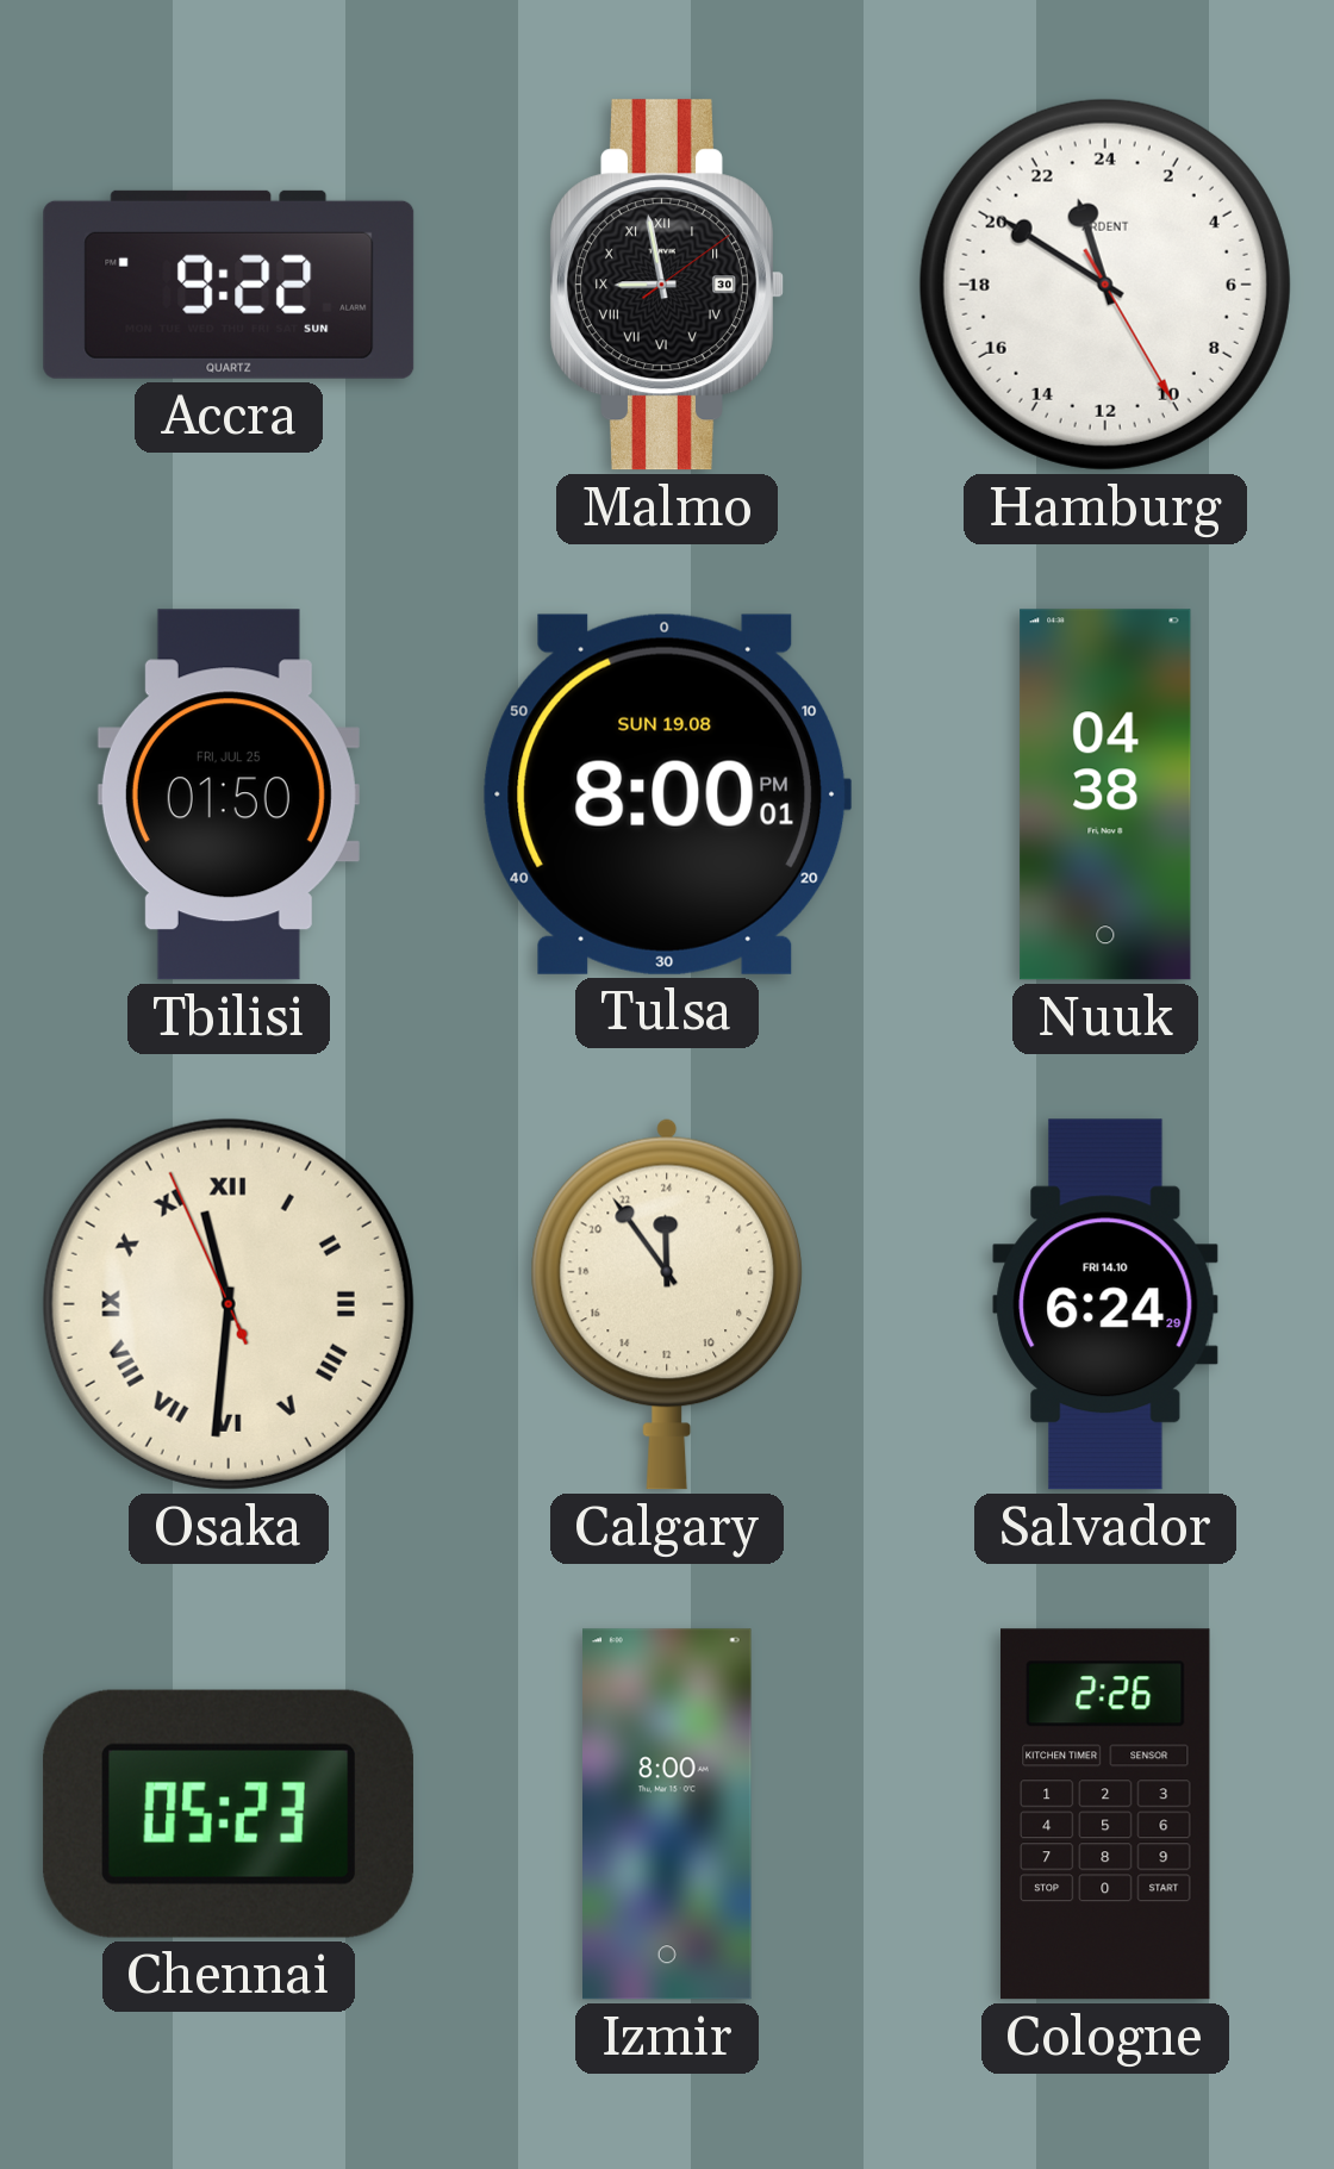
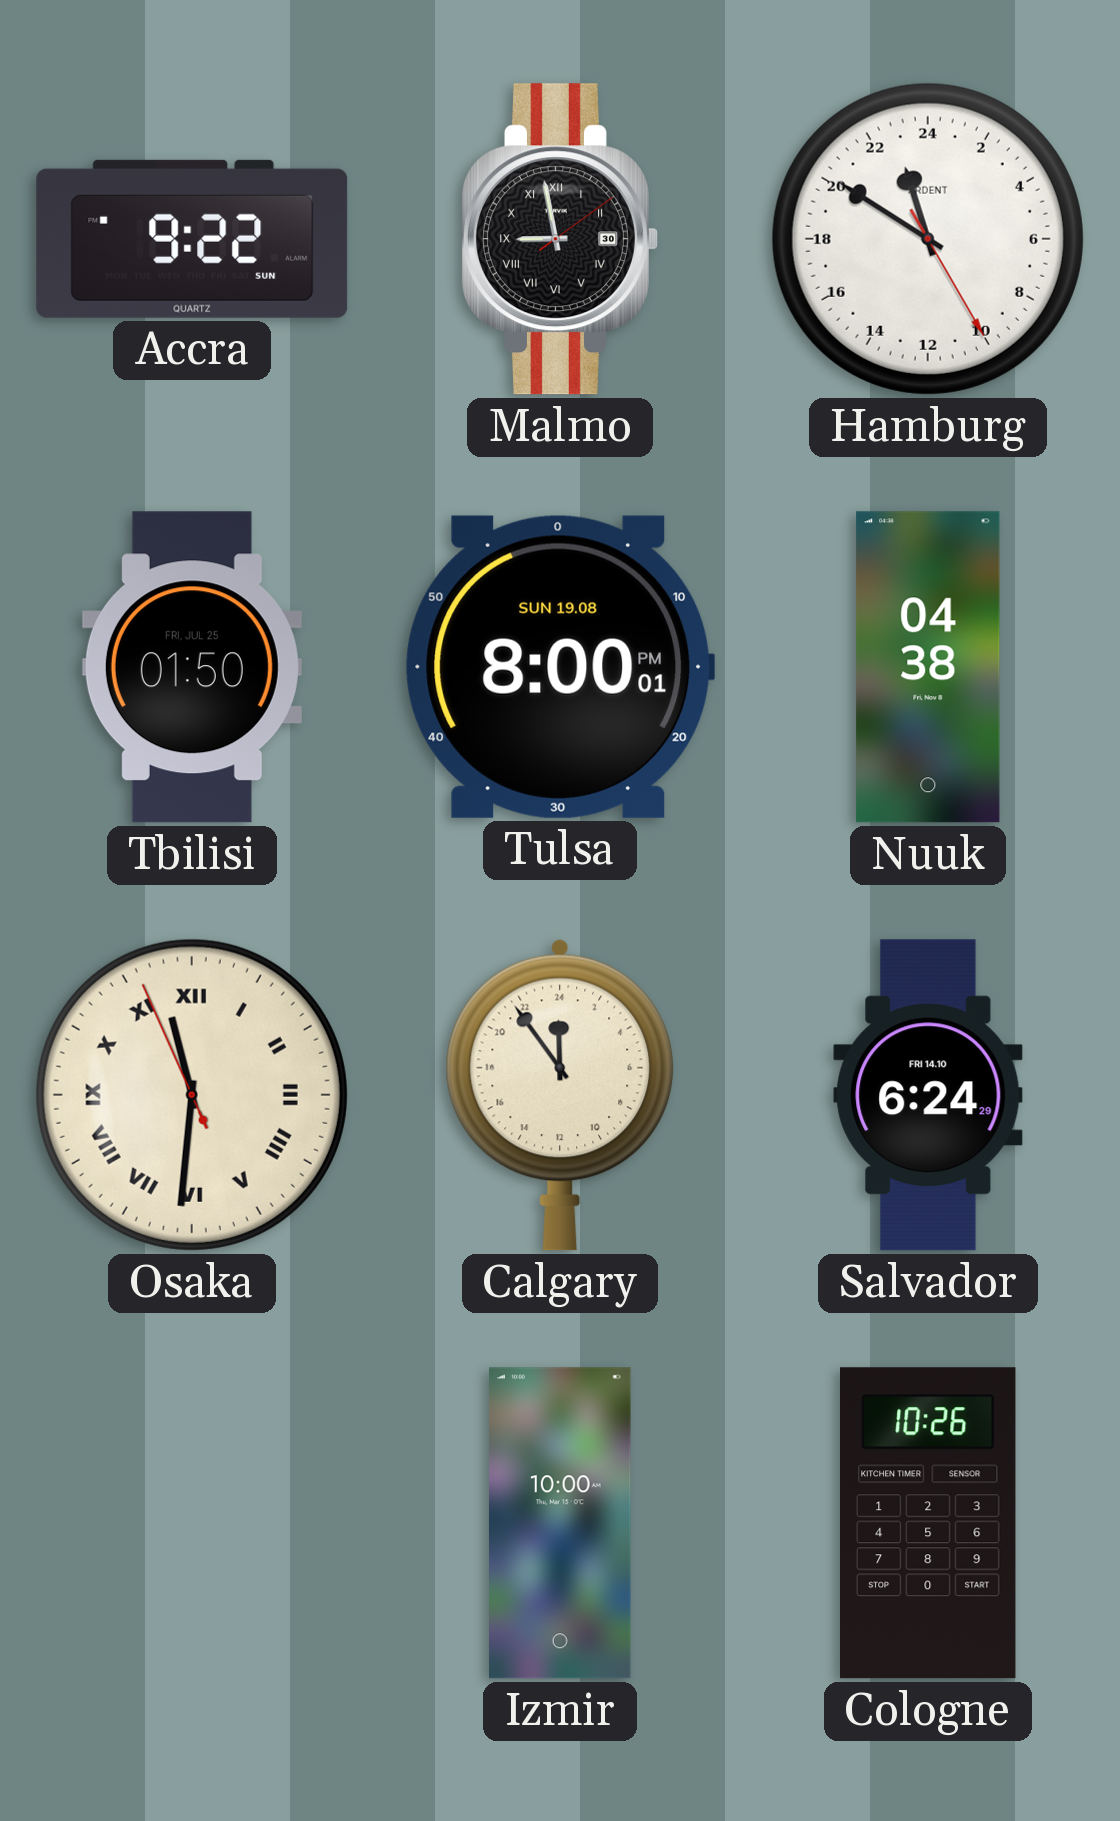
Chennai: 05:23 -> none
Izmir: 8:00 -> 10:00
Cologne: 2:26 -> 10:26
